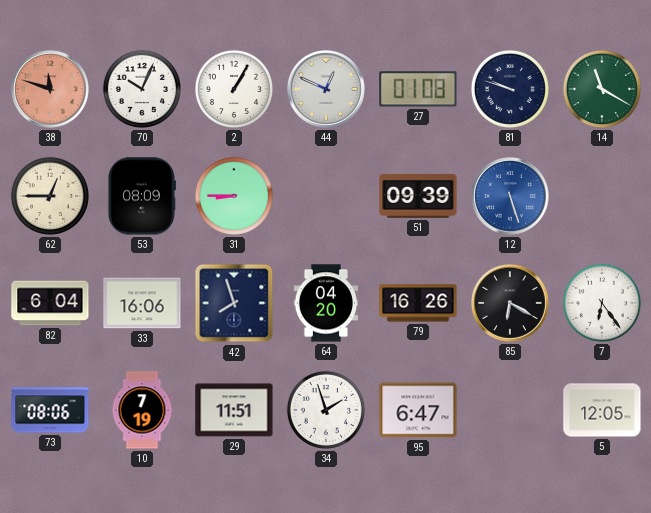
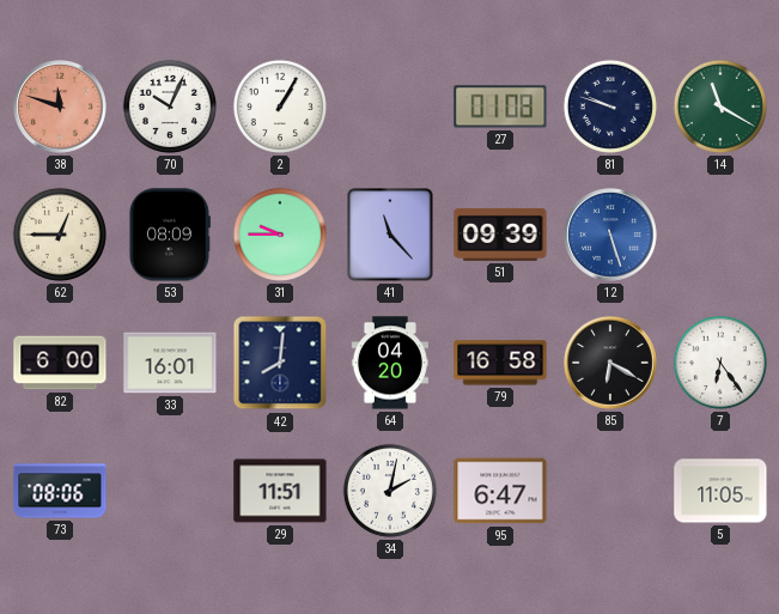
44: 12:49 -> none
31: 8:45 -> 9:45
41: none -> 11:23
82: 6:04 -> 6:00
33: 16:06 -> 16:01
42: 7:57 -> 8:01
79: 16:26 -> 16:58
10: 7:19 -> none
34: 1:57 -> 2:02
5: 12:05 -> 11:05
